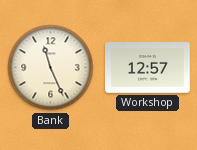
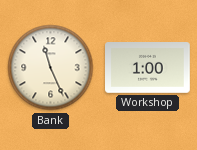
Workshop: 12:57 -> 1:00
